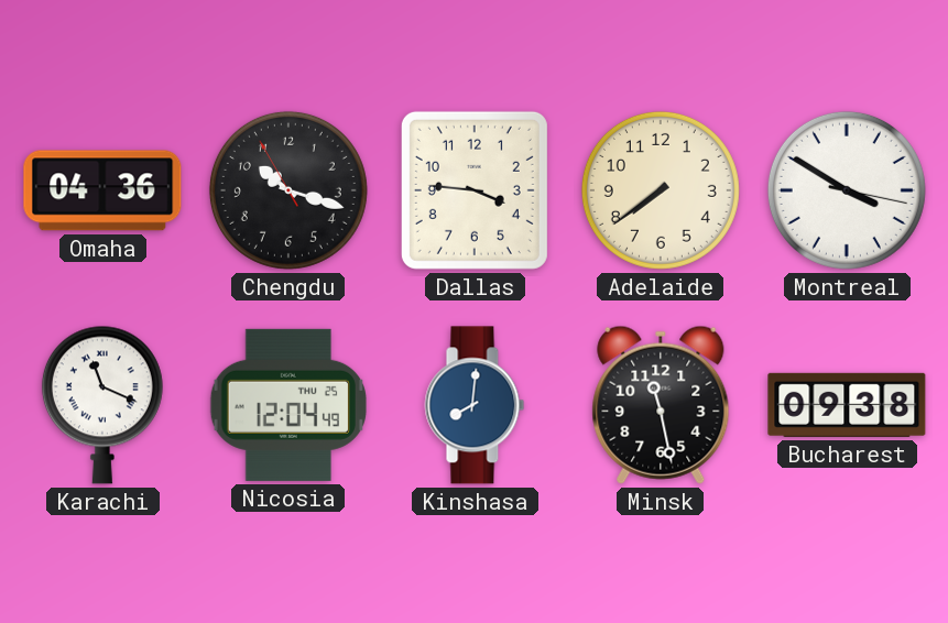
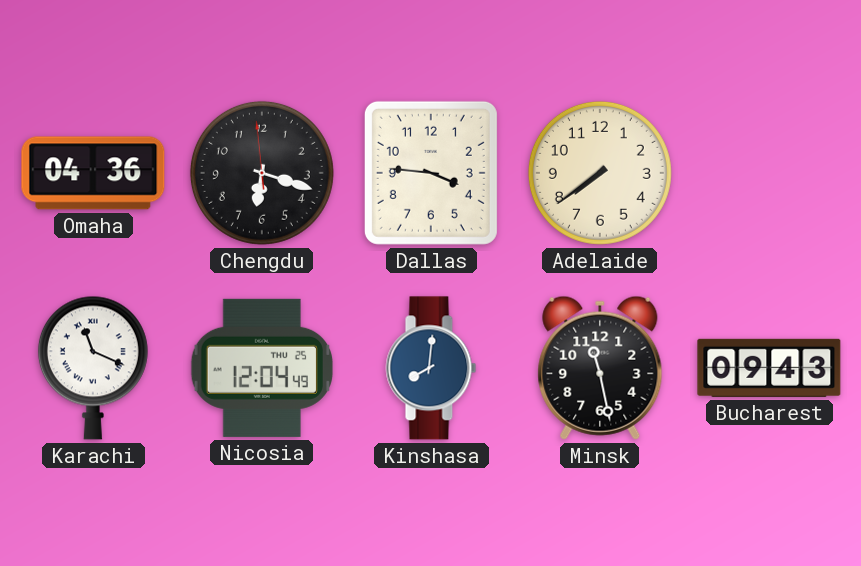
Chengdu: 10:17 -> 6:17
Montreal: 3:50 -> none
Bucharest: 09:38 -> 09:43
